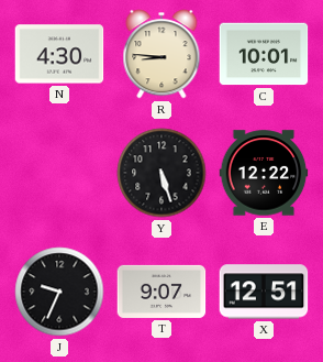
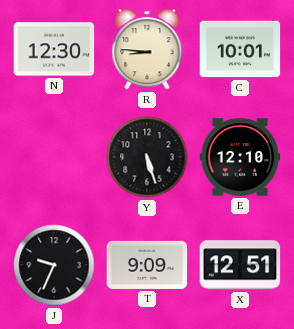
N: 4:30 -> 12:30
E: 12:22 -> 12:10
T: 9:07 -> 9:09
